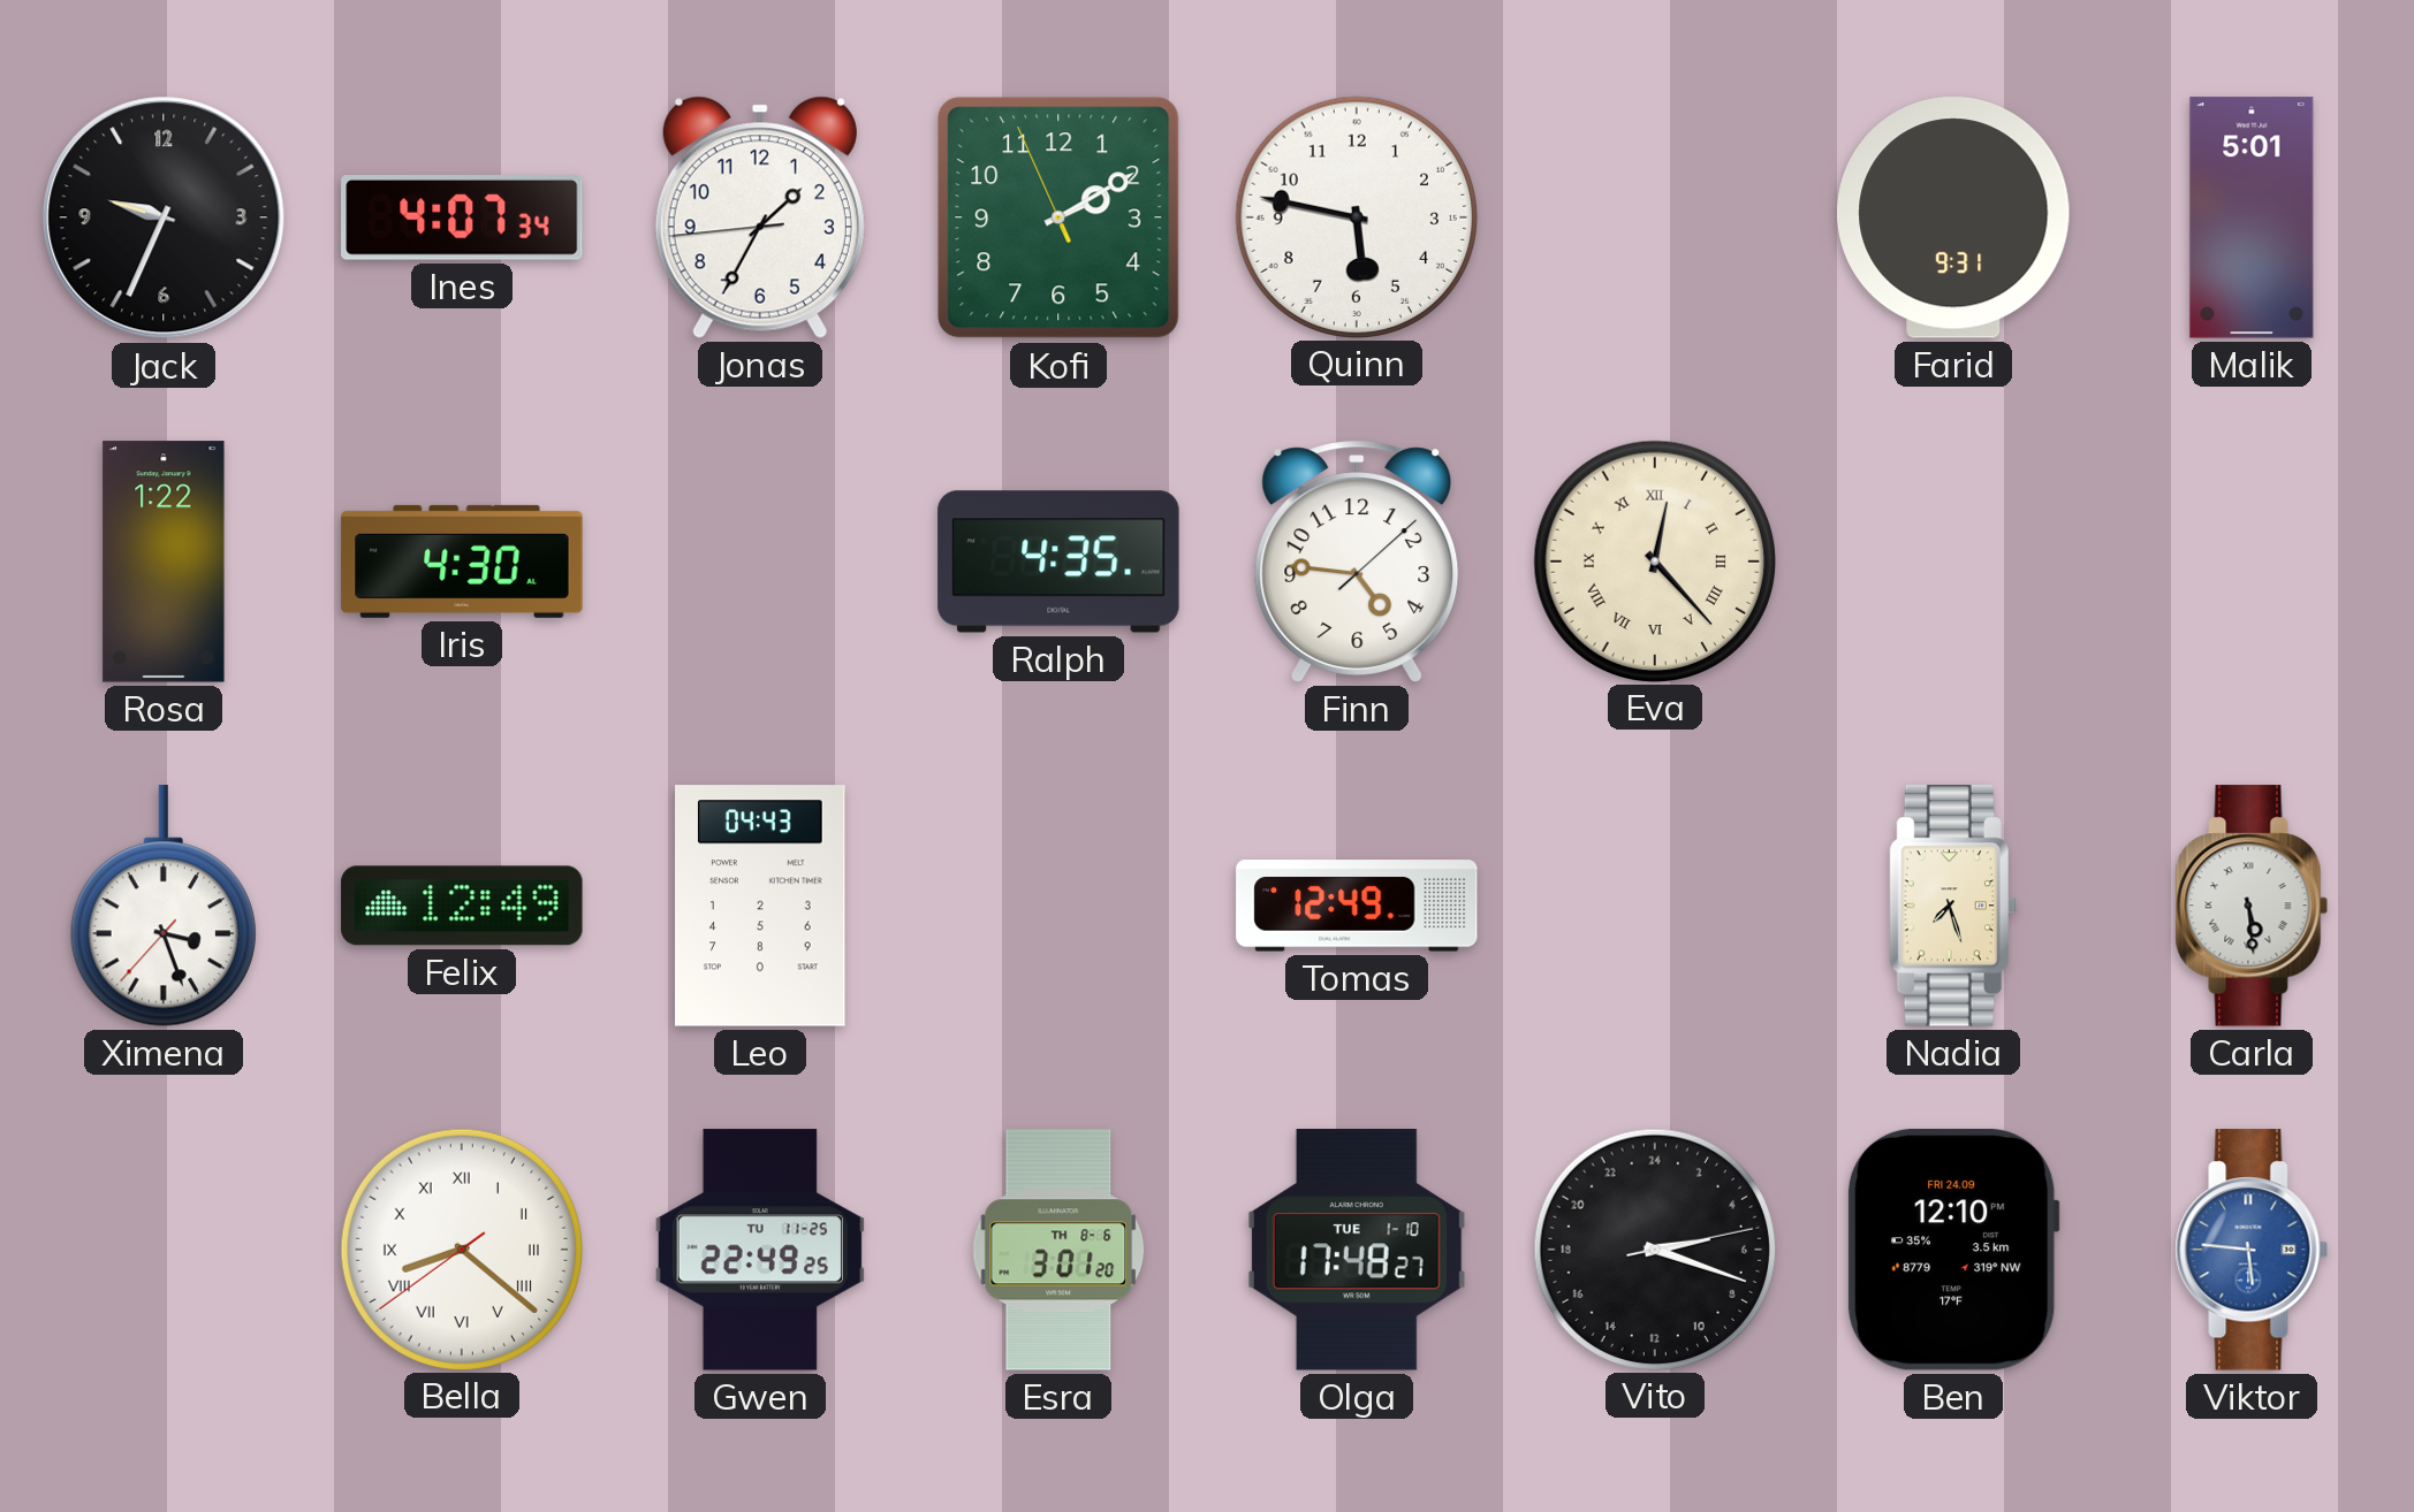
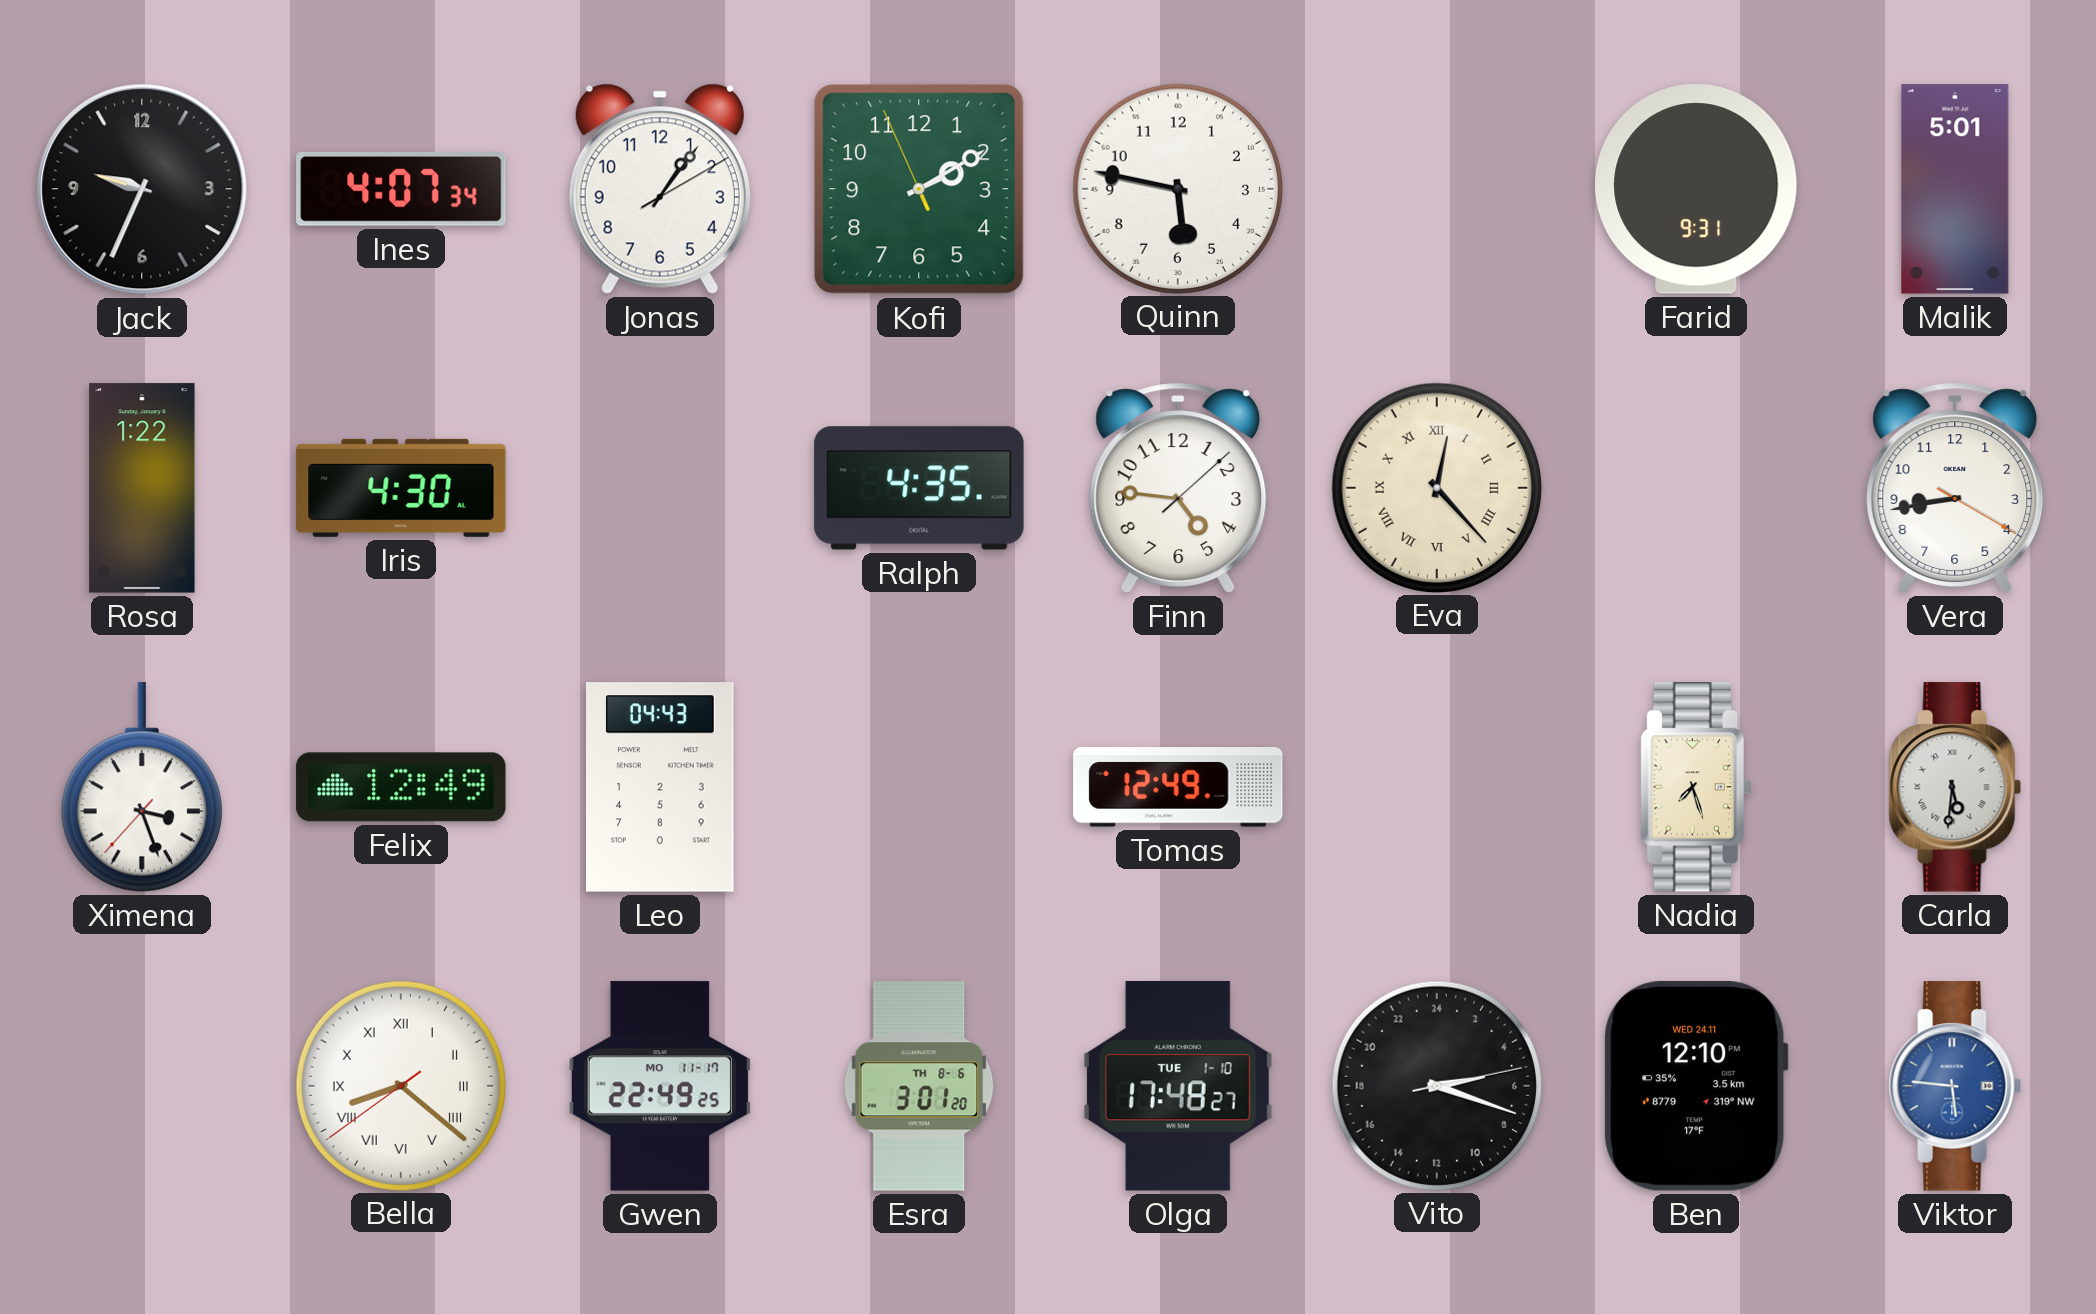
Jonas: 1:34 -> 1:06
Vera: none -> 8:43
Carla: 5:29 -> 5:31
Gwen date: TU 11-25 -> MO 11-17
Ben date: FRI 24.09 -> WED 24.11
